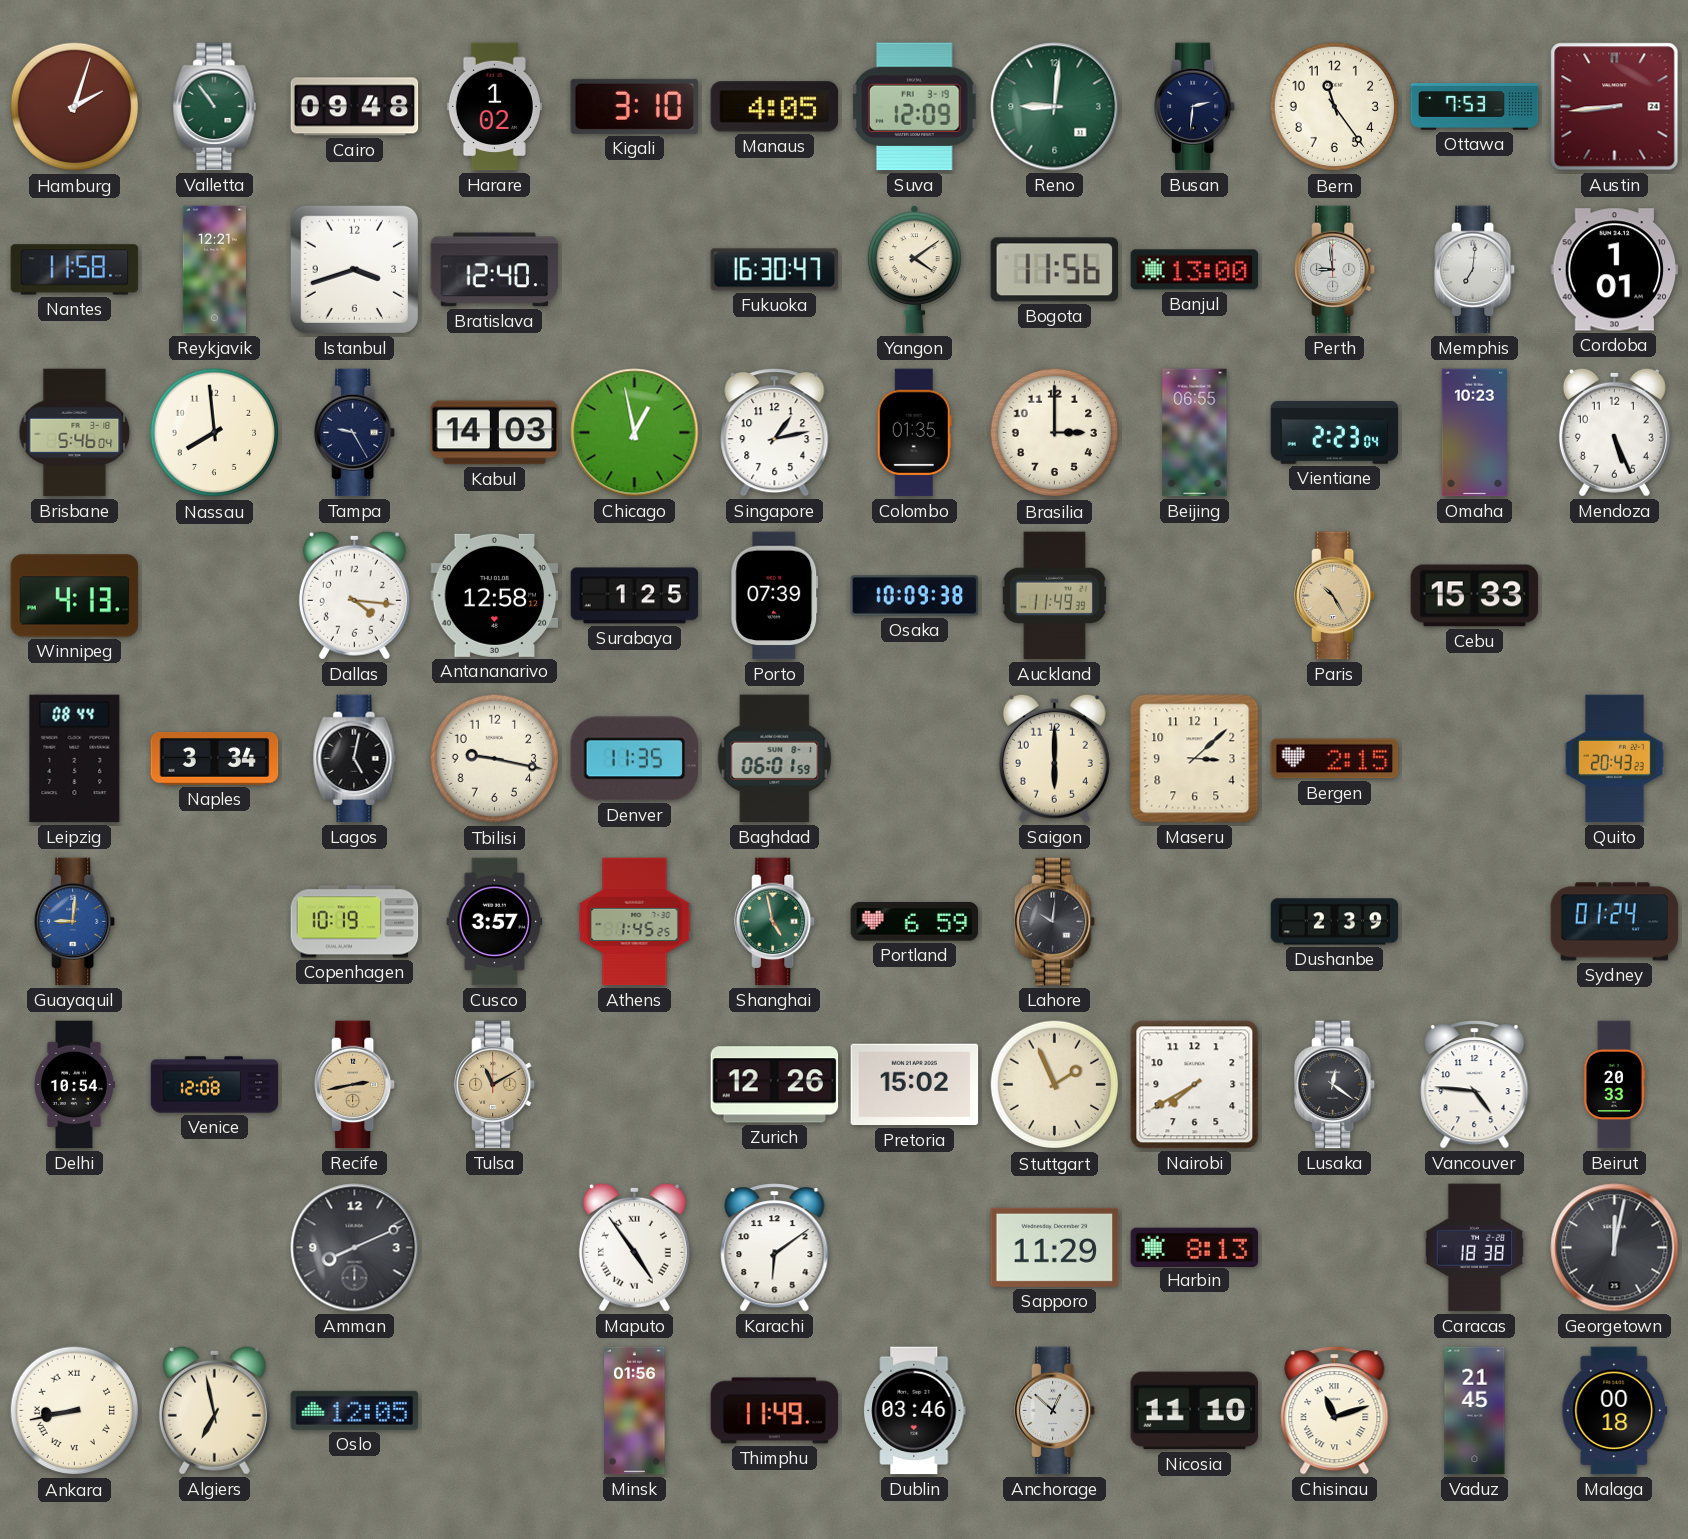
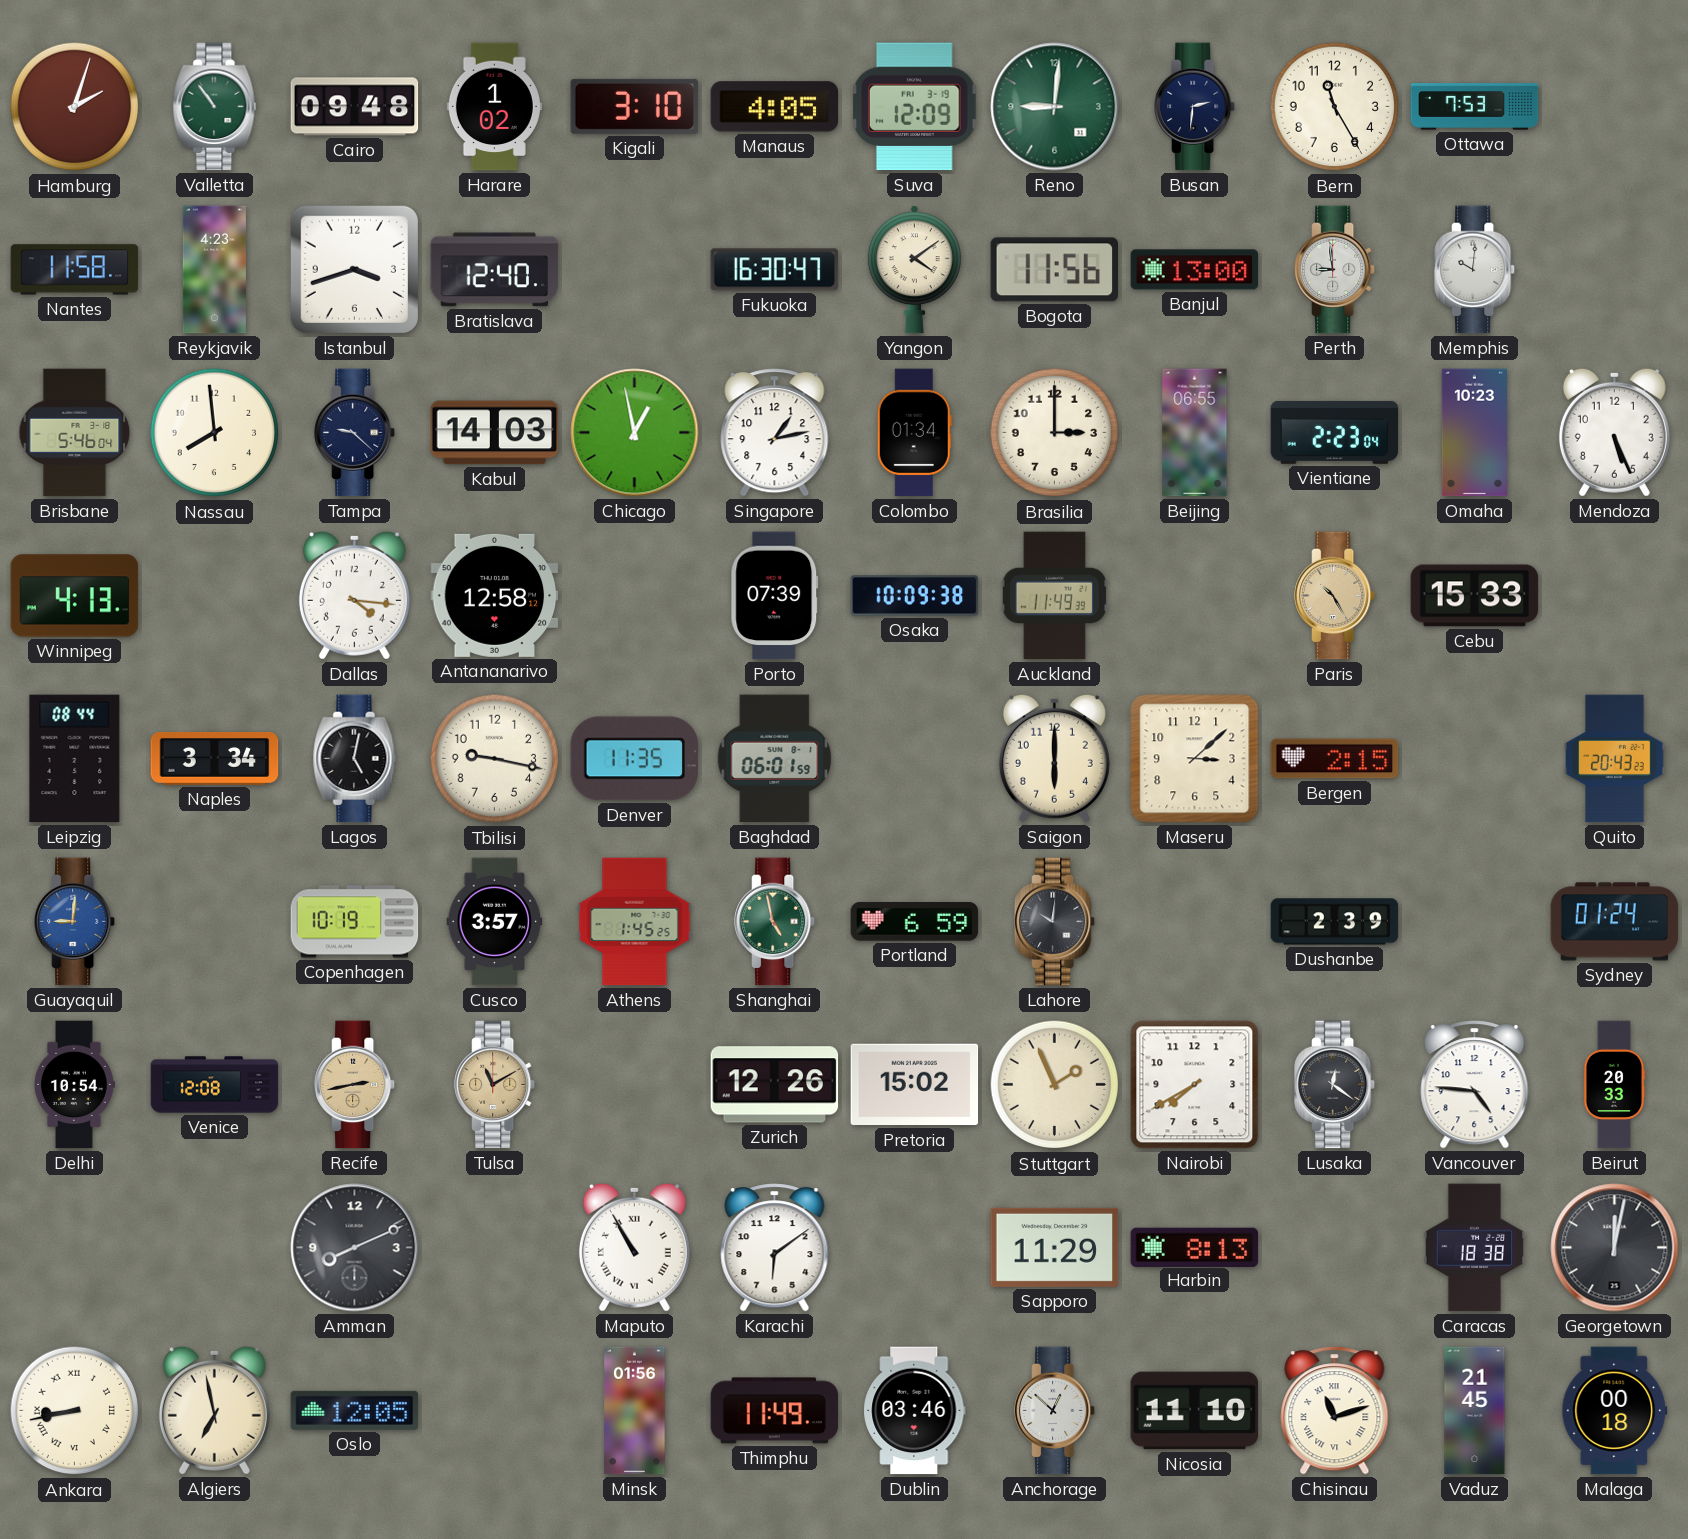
Bern: 11:24 -> 11:25
Austin: 8:44 -> none
Reykjavik: 12:21 -> 4:23
Memphis: 7:01 -> 10:01
Cordoba: 1:01 -> none
Tampa: 9:25 -> 9:22
Colombo: 01:35 -> 01:34
Surabaya: 1:25 -> none
Maputo: 4:54 -> 10:55
